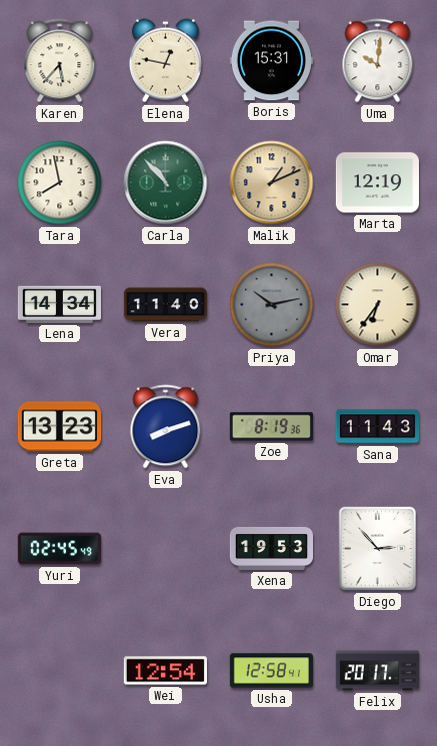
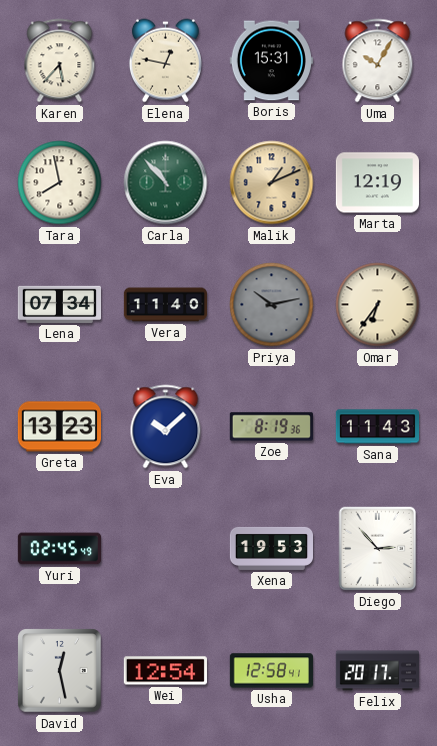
Uma: 10:01 -> 10:05
Lena: 14:34 -> 07:34
Eva: 8:12 -> 10:08
David: none -> 12:28
